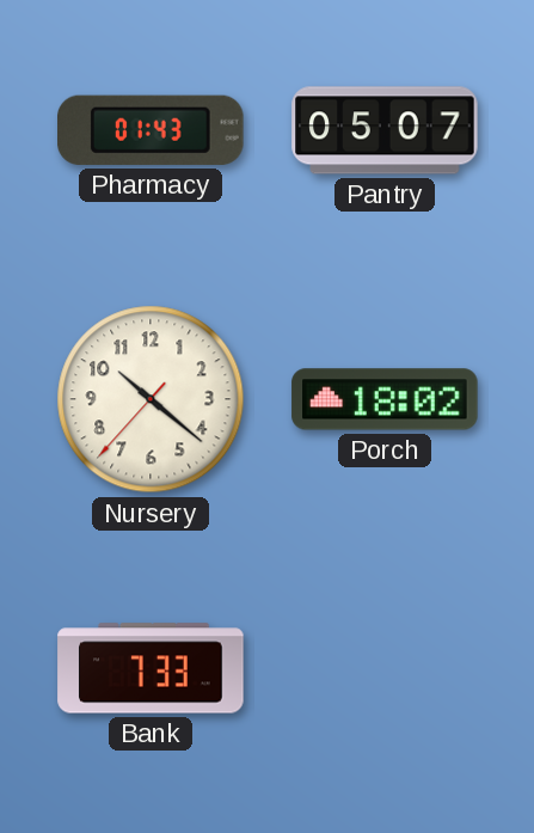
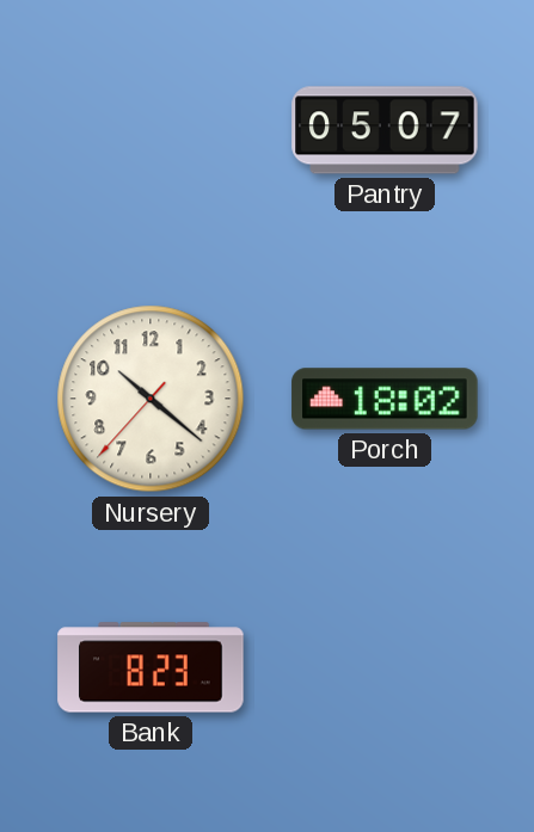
Pharmacy: 01:43 -> none
Bank: 7:33 -> 8:23
